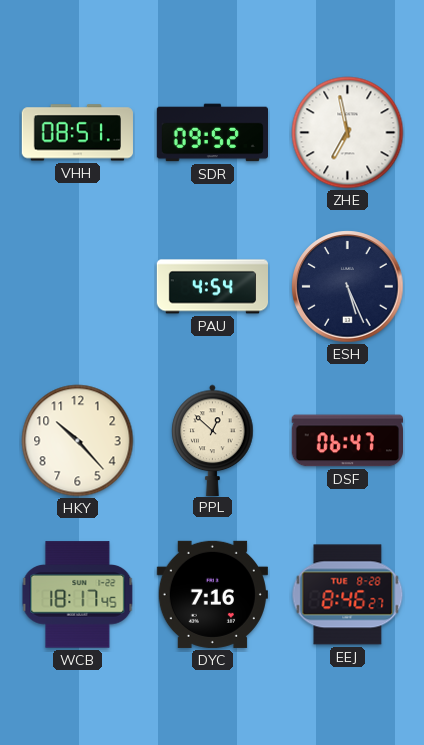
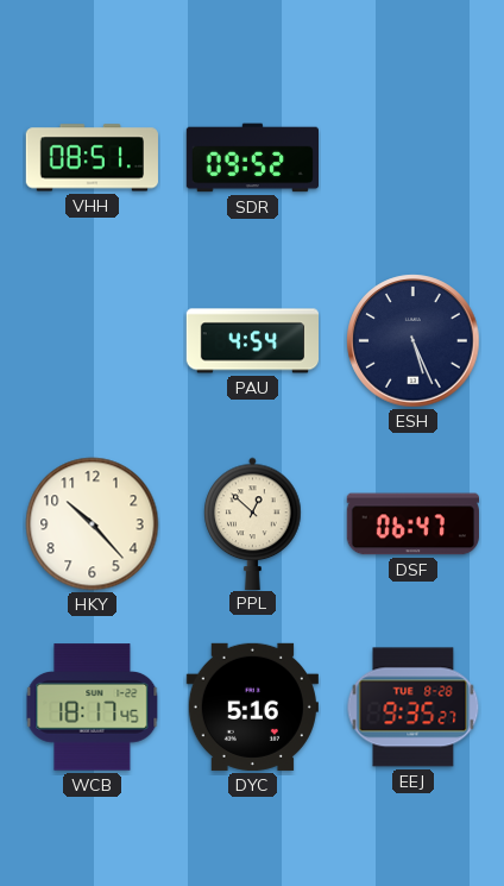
ZHE: 6:58 -> none
DYC: 7:16 -> 5:16
EEJ: 8:46 -> 9:35
